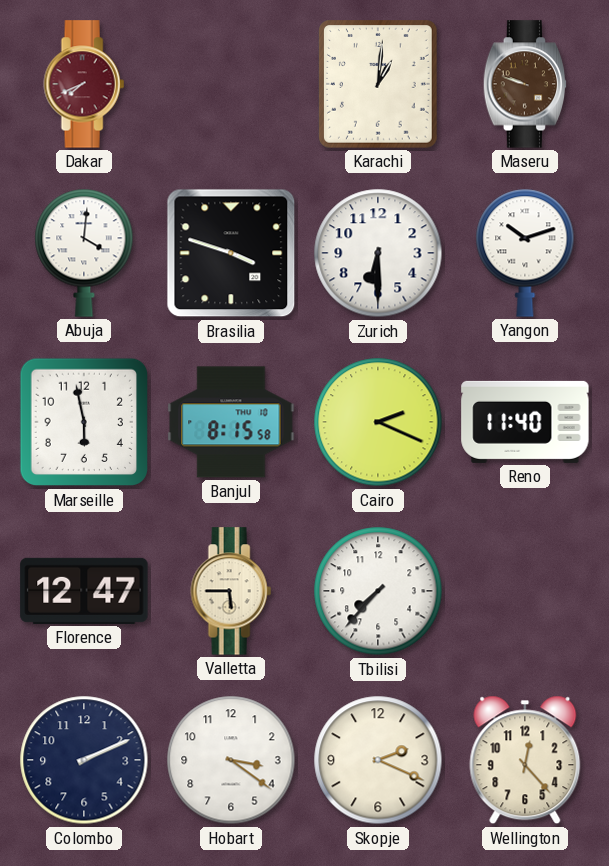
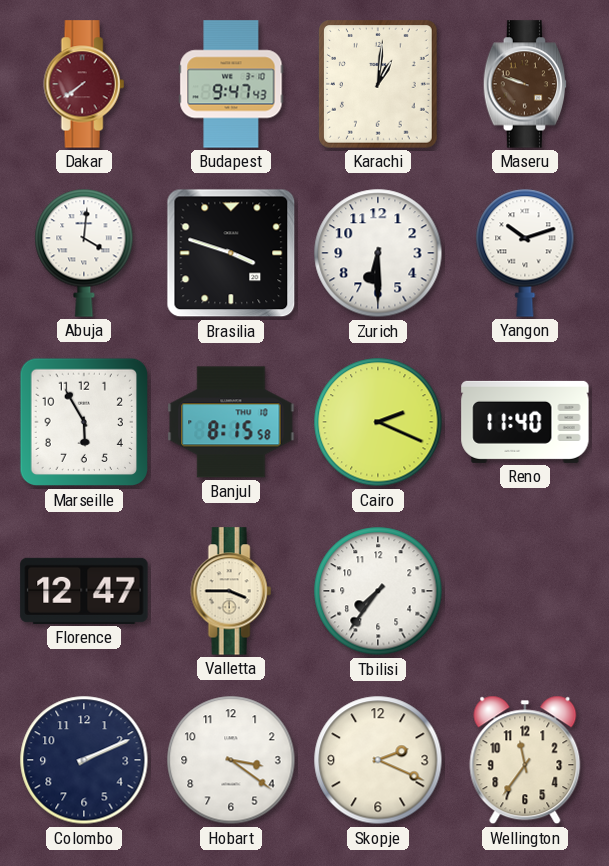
Dakar: 7:41 -> 7:39
Budapest: none -> 9:47
Marseille: 5:58 -> 5:55
Valletta: 5:45 -> 3:45
Tbilisi: 7:37 -> 7:36
Wellington: 12:23 -> 11:36
